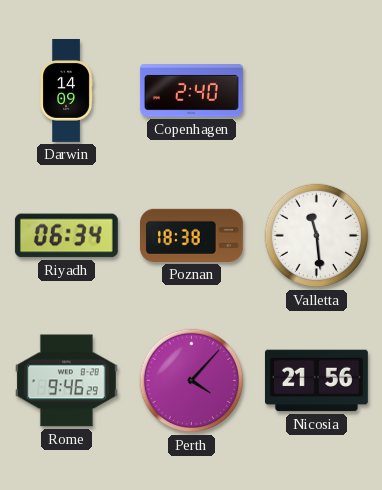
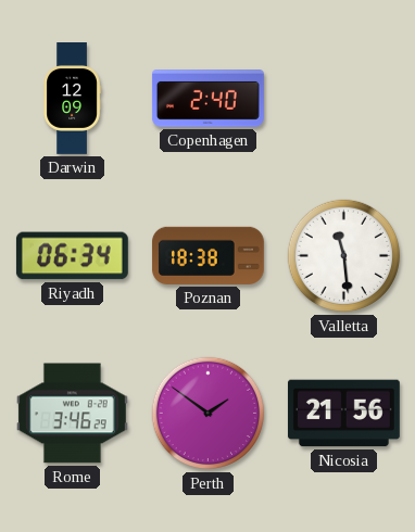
Darwin: 14:09 -> 12:09
Rome: 9:46 -> 3:46
Perth: 4:07 -> 1:51
